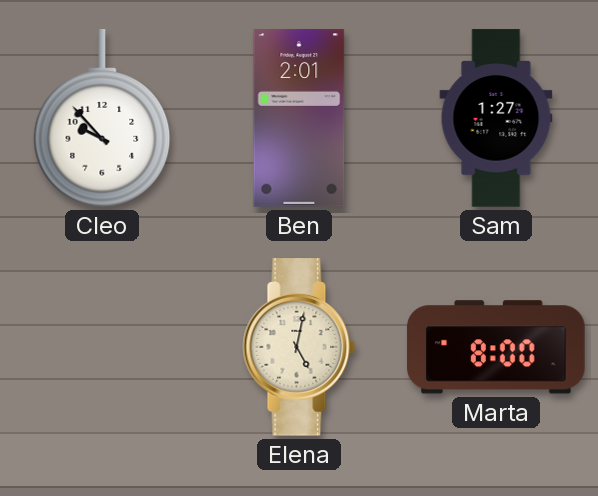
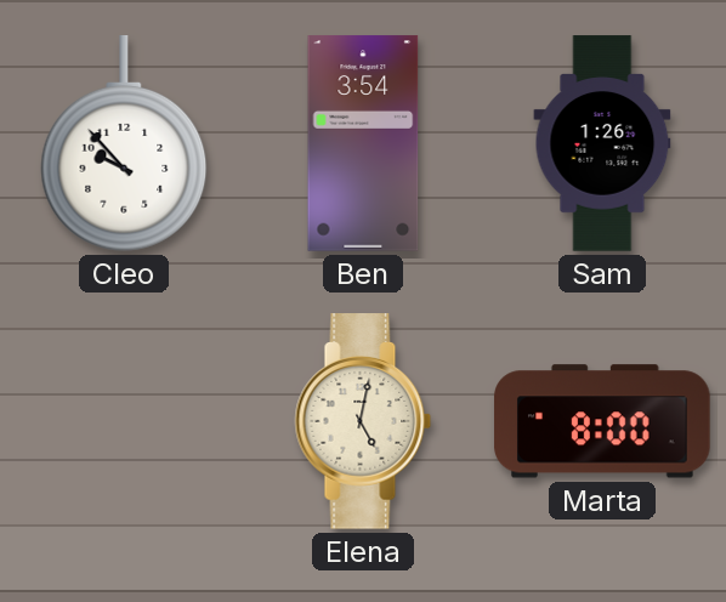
Ben: 2:01 -> 3:54
Sam: 1:27 -> 1:26
